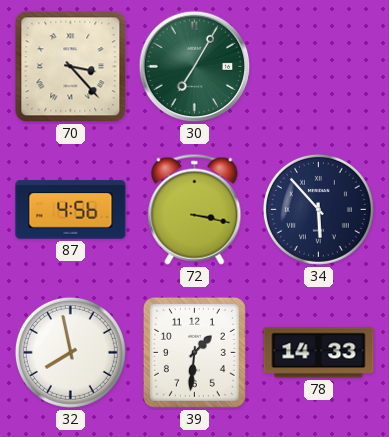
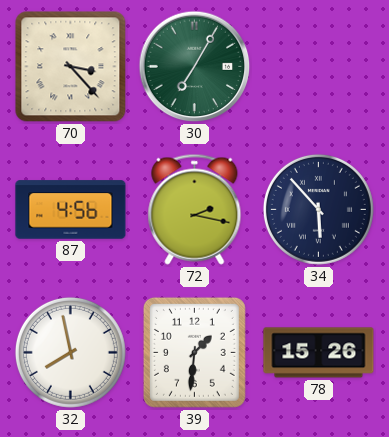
72: 3:17 -> 2:17
78: 14:33 -> 15:26
